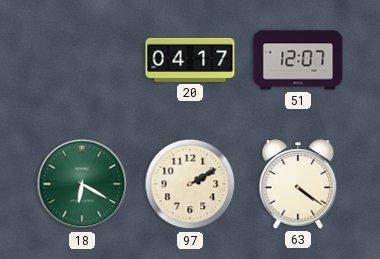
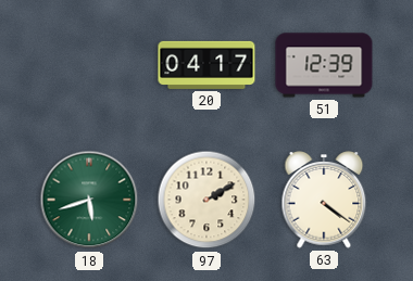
51: 12:07 -> 12:39
18: 6:20 -> 5:42
